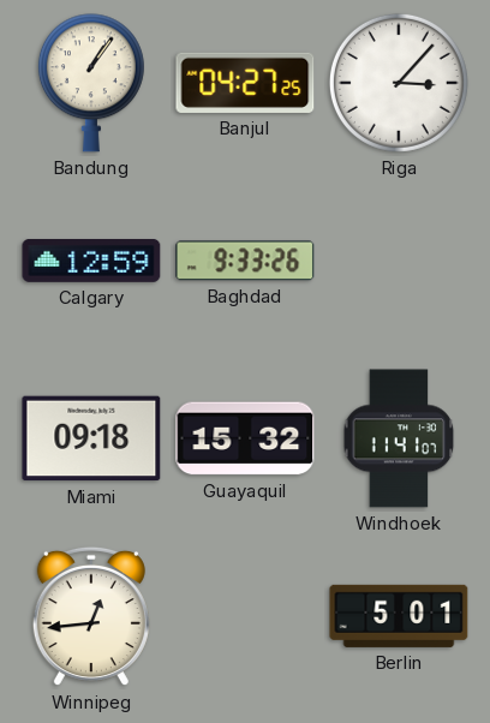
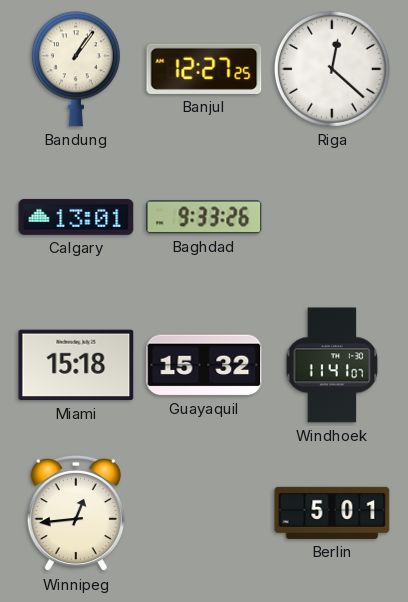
Banjul: 04:27 -> 12:27
Riga: 3:07 -> 12:22
Calgary: 12:59 -> 13:01
Miami: 09:18 -> 15:18
